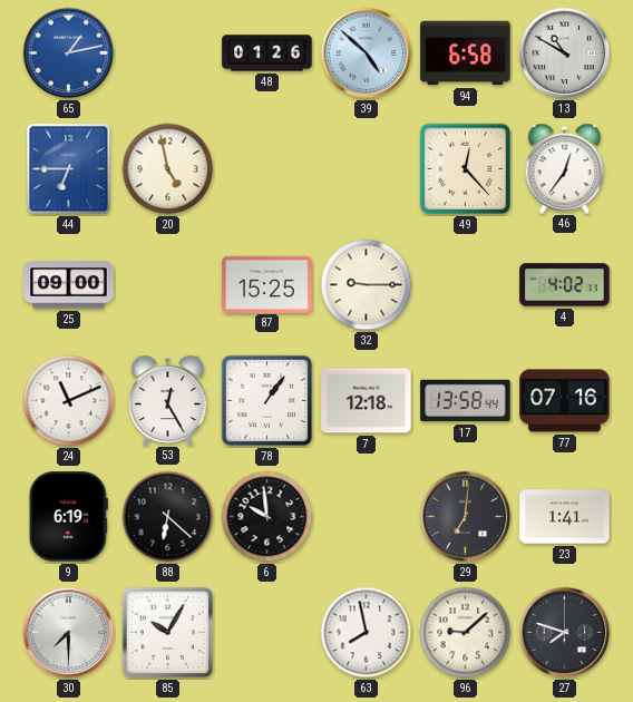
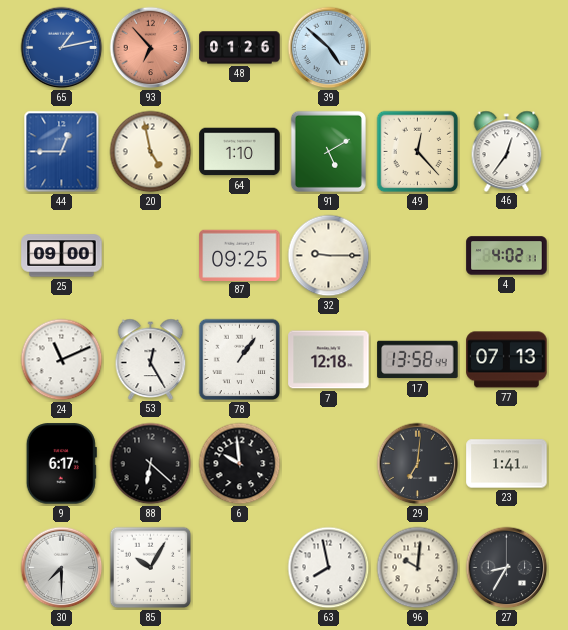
93: none -> 6:53
94: 6:58 -> none
13: 10:50 -> none
44: 6:45 -> 12:45
64: none -> 1:10
91: none -> 5:10
87: 15:25 -> 09:25
77: 07:16 -> 07:13
9: 6:19 -> 6:17
96: 9:08 -> 10:01
27: 7:48 -> 8:35
